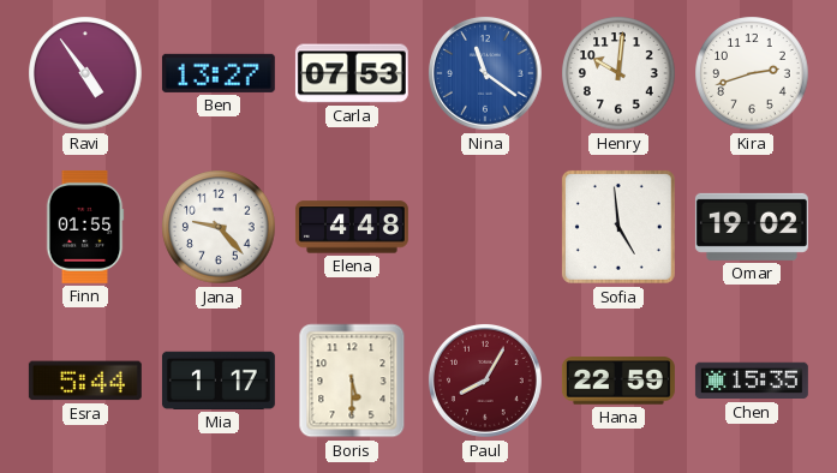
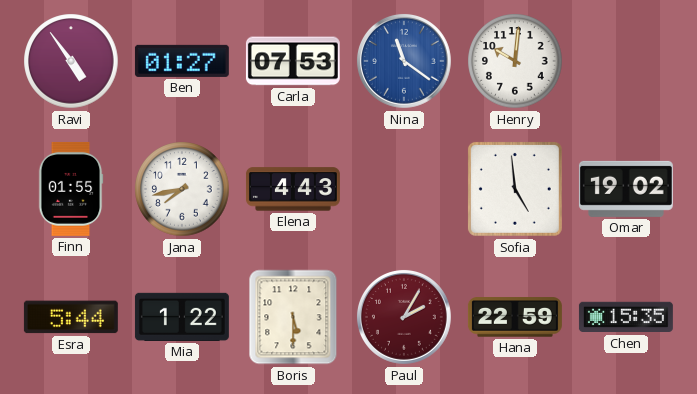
Ben: 13:27 -> 01:27
Kira: 2:42 -> none
Jana: 9:23 -> 7:43
Elena: 4:48 -> 4:43
Mia: 1:17 -> 1:22
Paul: 8:05 -> 2:05
